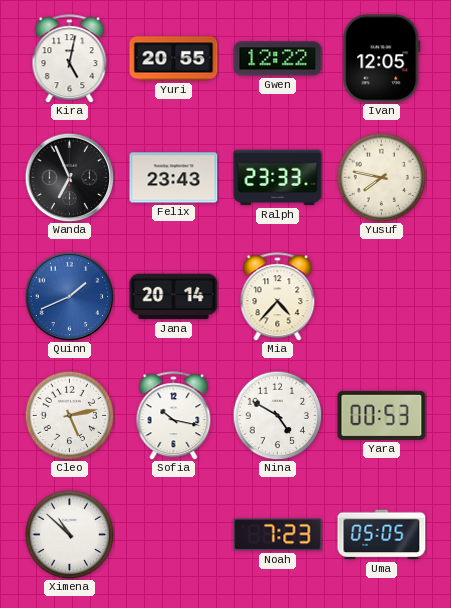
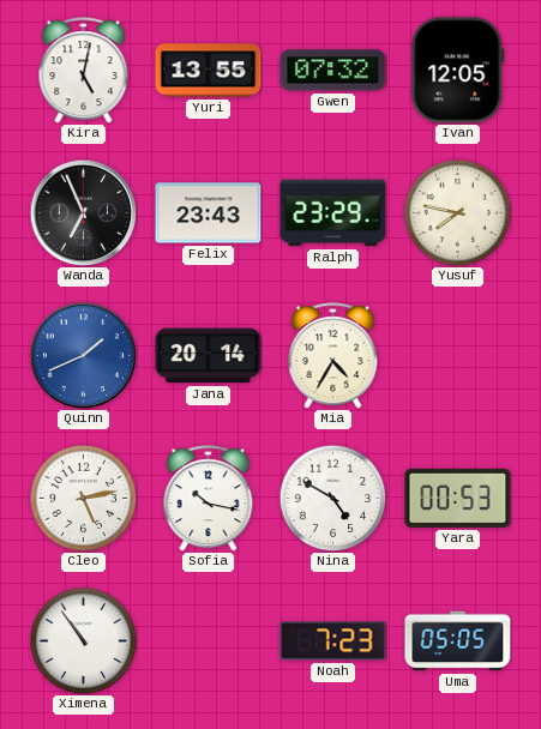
Yuri: 20:55 -> 13:55
Gwen: 12:22 -> 07:32
Ralph: 23:33 -> 23:29
Mia: 4:37 -> 4:35
Ximena: 10:52 -> 10:54
